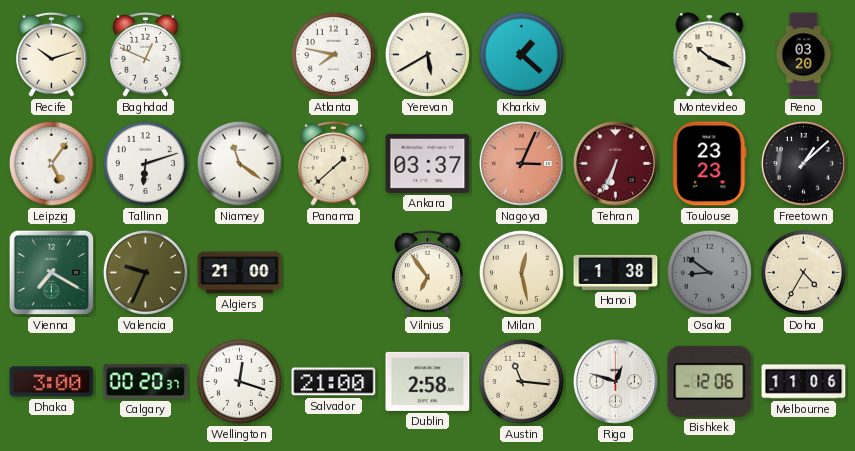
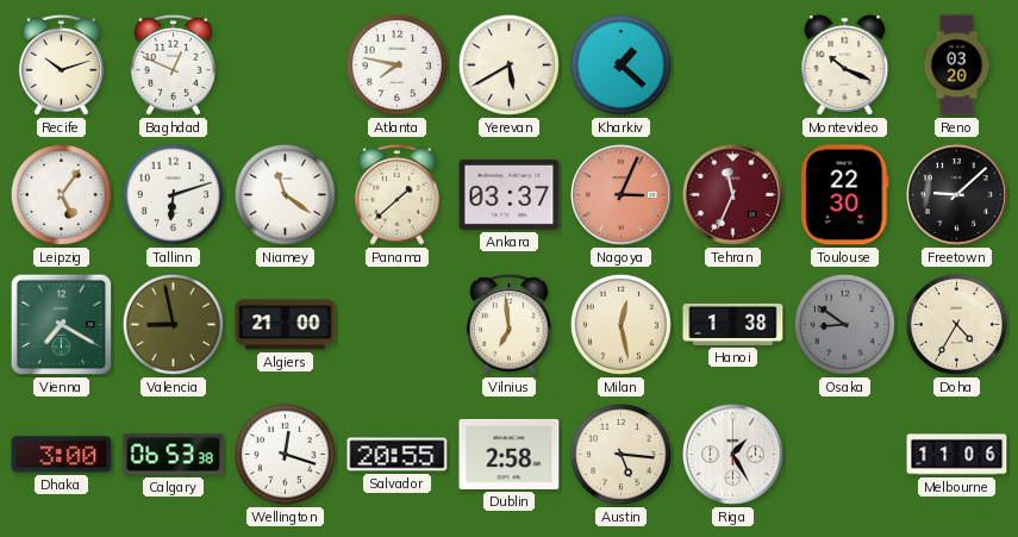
Tehran: 6:34 -> 11:34
Toulouse: 23:23 -> 22:30
Freetown: 1:08 -> 9:08
Valencia: 9:34 -> 8:58
Vilnius: 6:54 -> 6:59
Calgary: 00:20 -> 06:53
Salvador: 21:00 -> 20:55
Austin: 11:16 -> 5:16
Riga: 12:48 -> 1:25
Bishkek: 12:06 -> none
